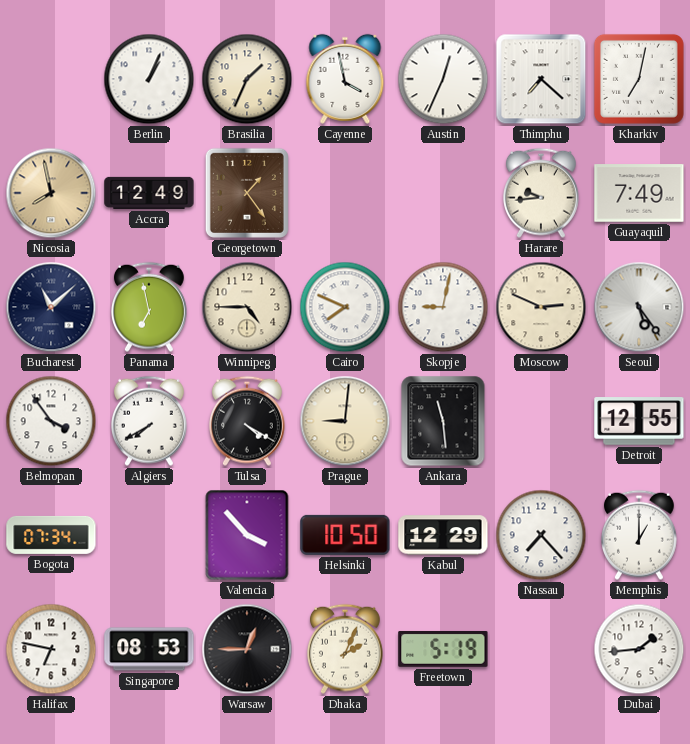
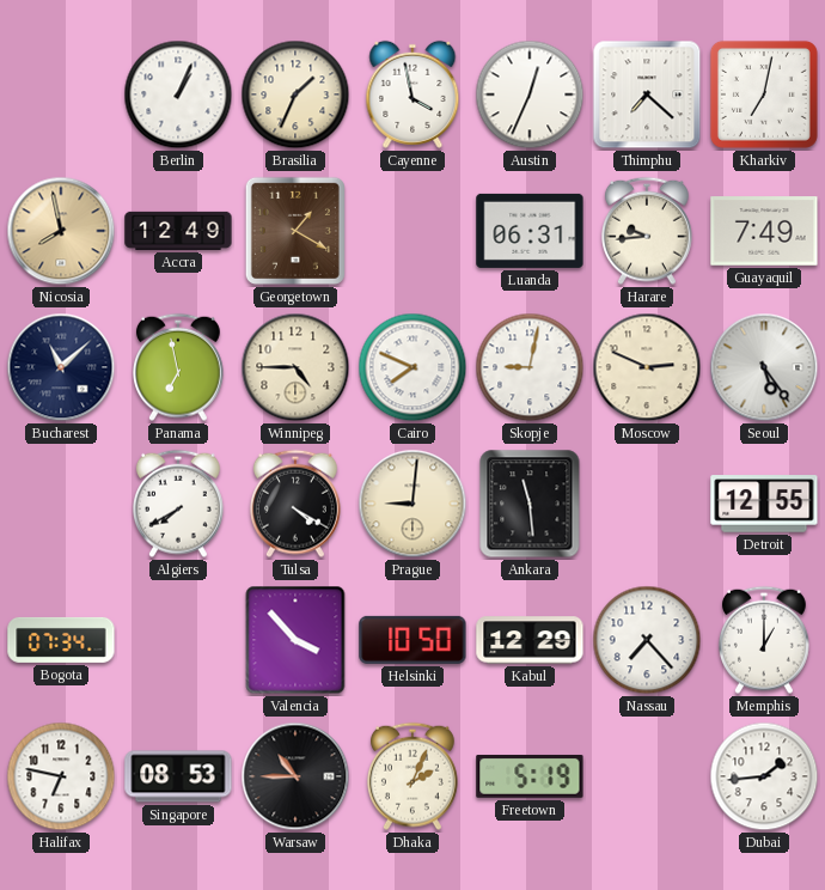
Georgetown: 1:24 -> 1:20
Luanda: none -> 06:31
Belmopan: 3:54 -> none
Warsaw: 12:45 -> 10:45
